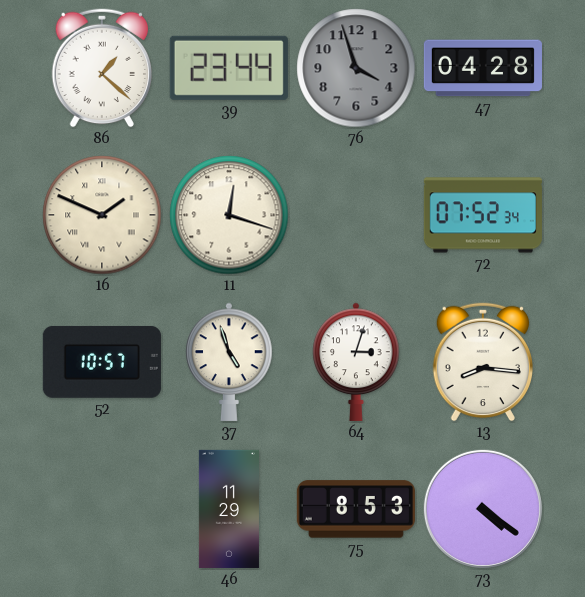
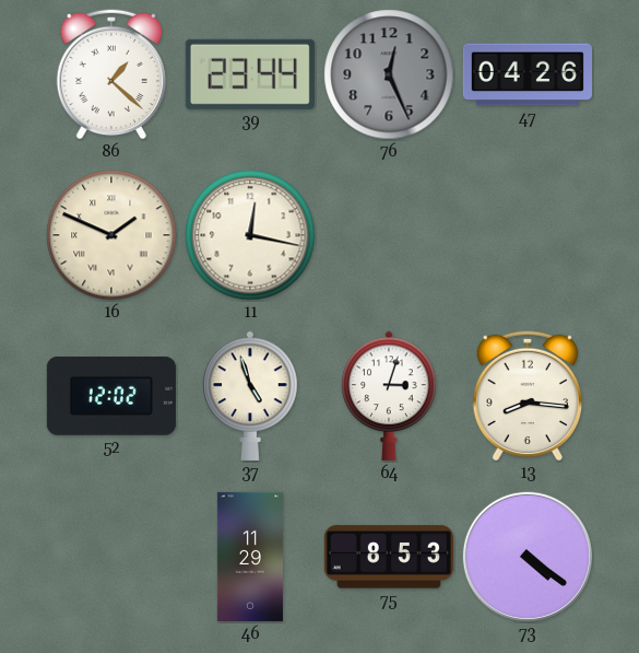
76: 3:57 -> 12:26
47: 04:28 -> 04:26
11: 12:18 -> 12:17
72: 07:52 -> none
52: 10:57 -> 12:02
